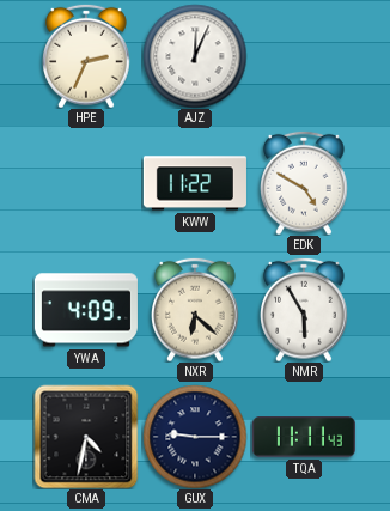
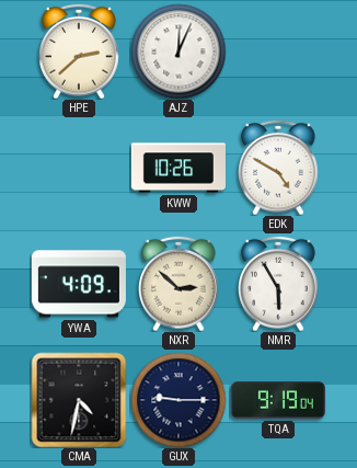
HPE: 2:34 -> 2:38
KWW: 11:22 -> 10:26
NXR: 6:22 -> 2:52
TQA: 11:11 -> 9:19
